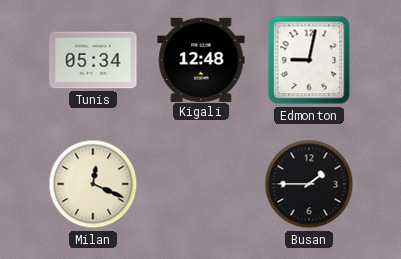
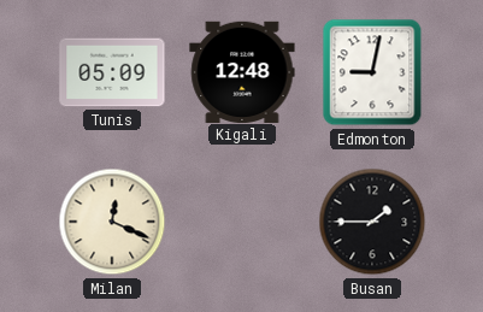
Tunis: 05:34 -> 05:09
